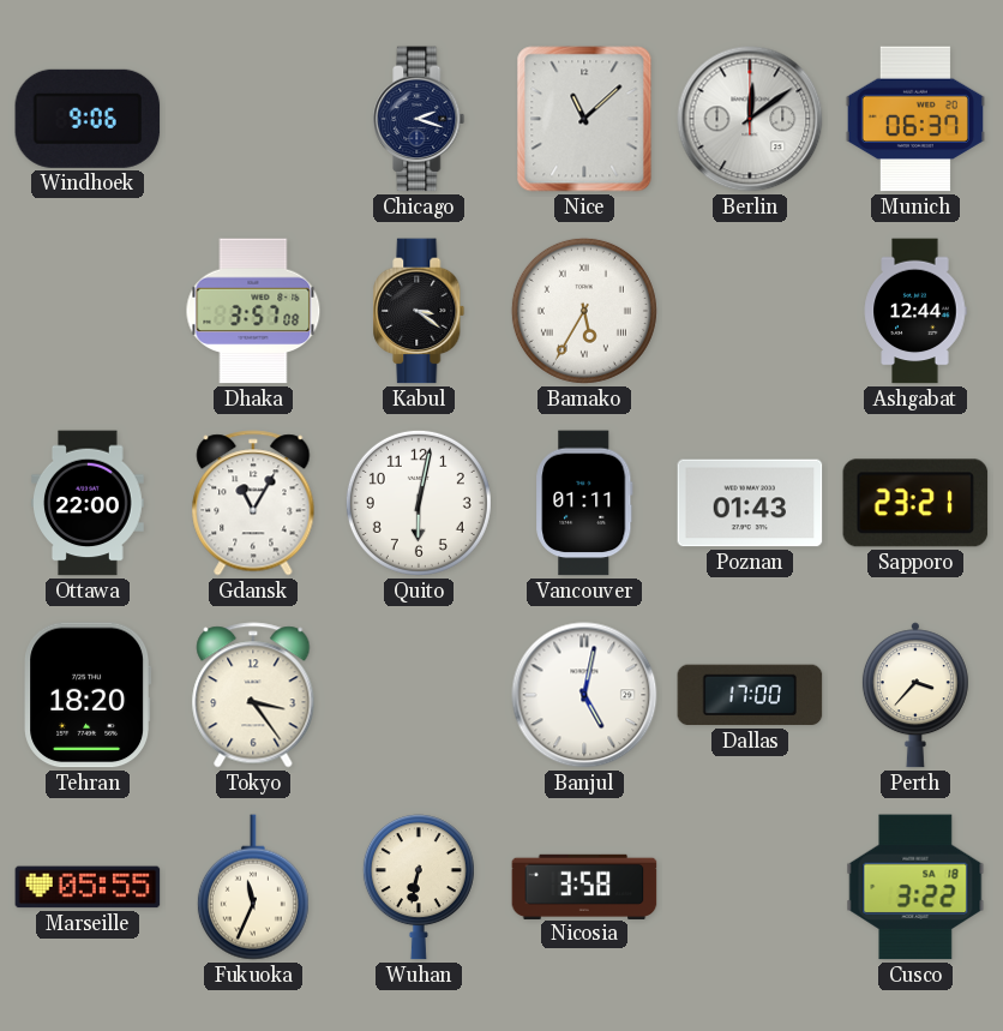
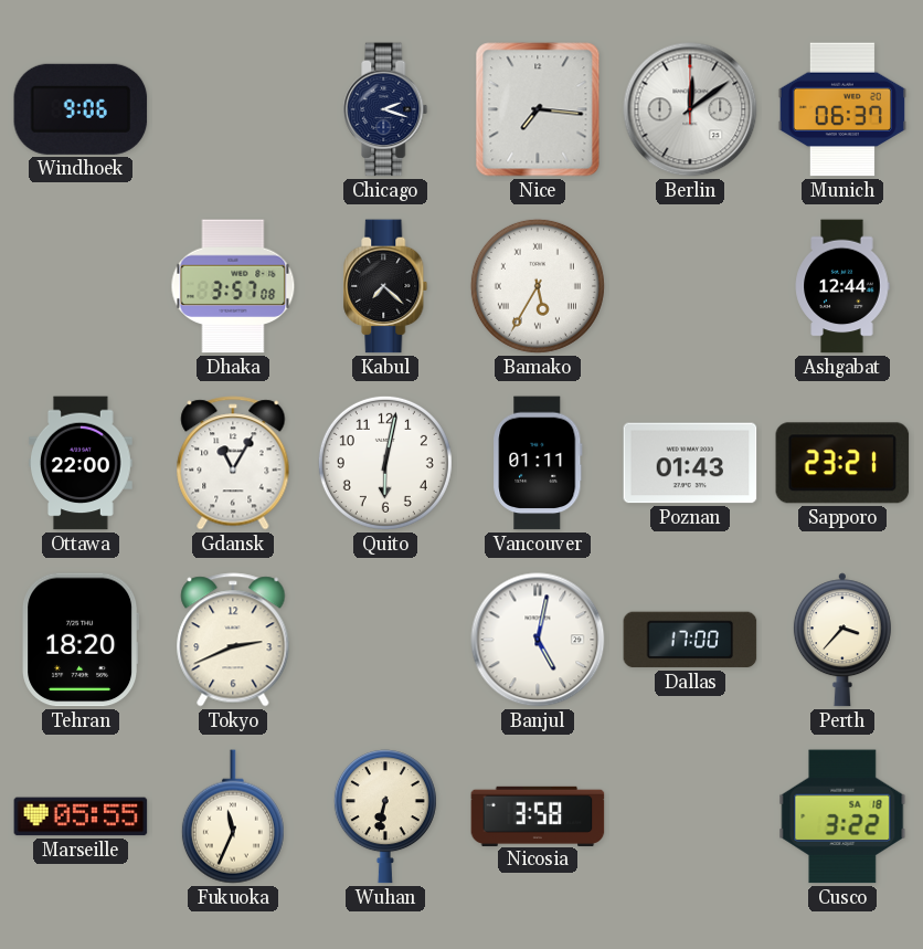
Nice: 11:08 -> 7:16
Kabul: 3:21 -> 7:22
Tokyo: 3:24 -> 2:41
